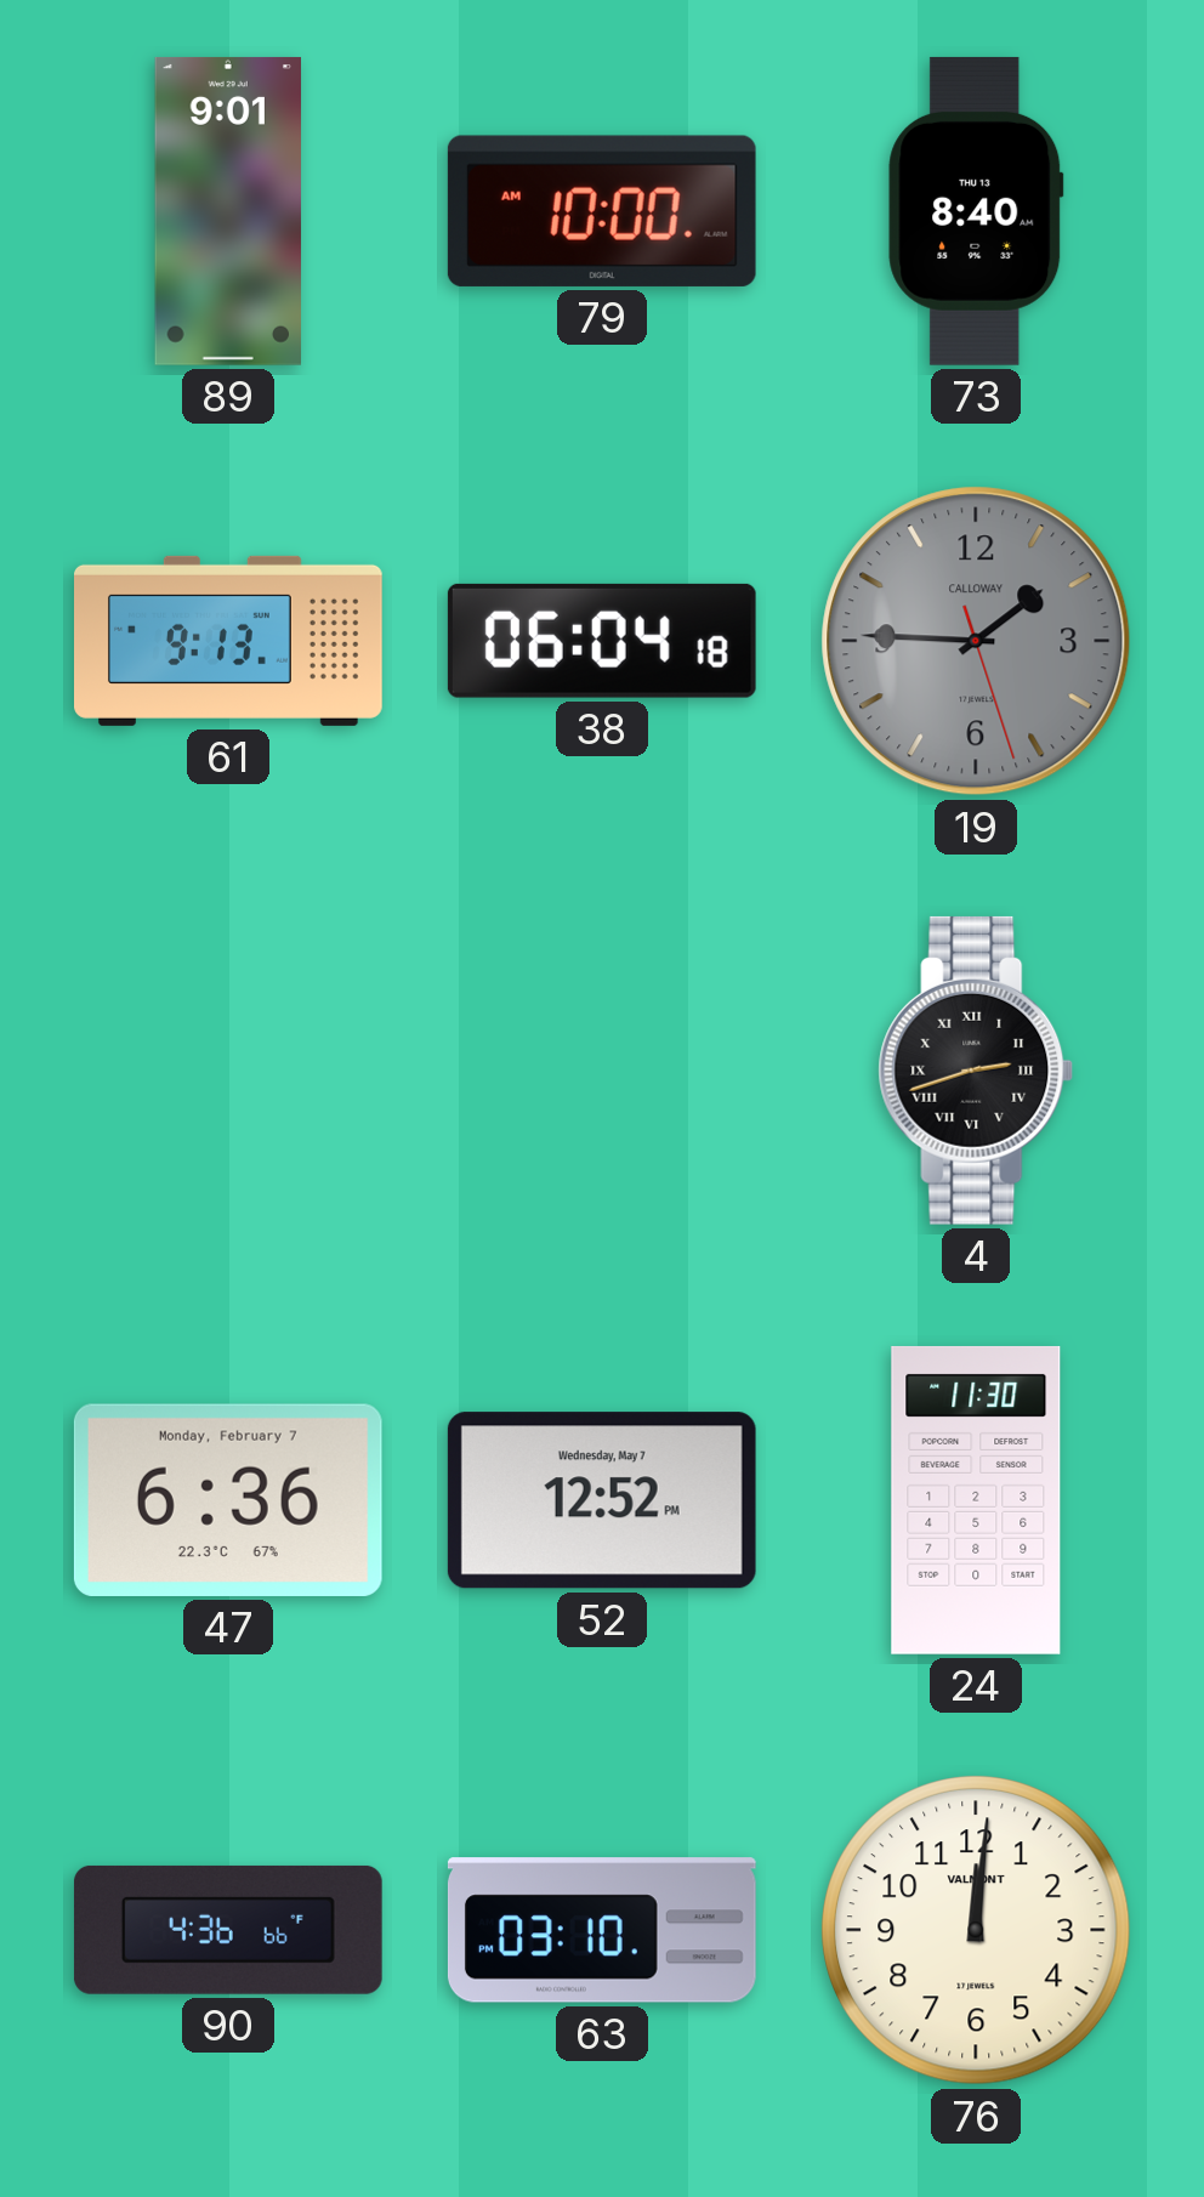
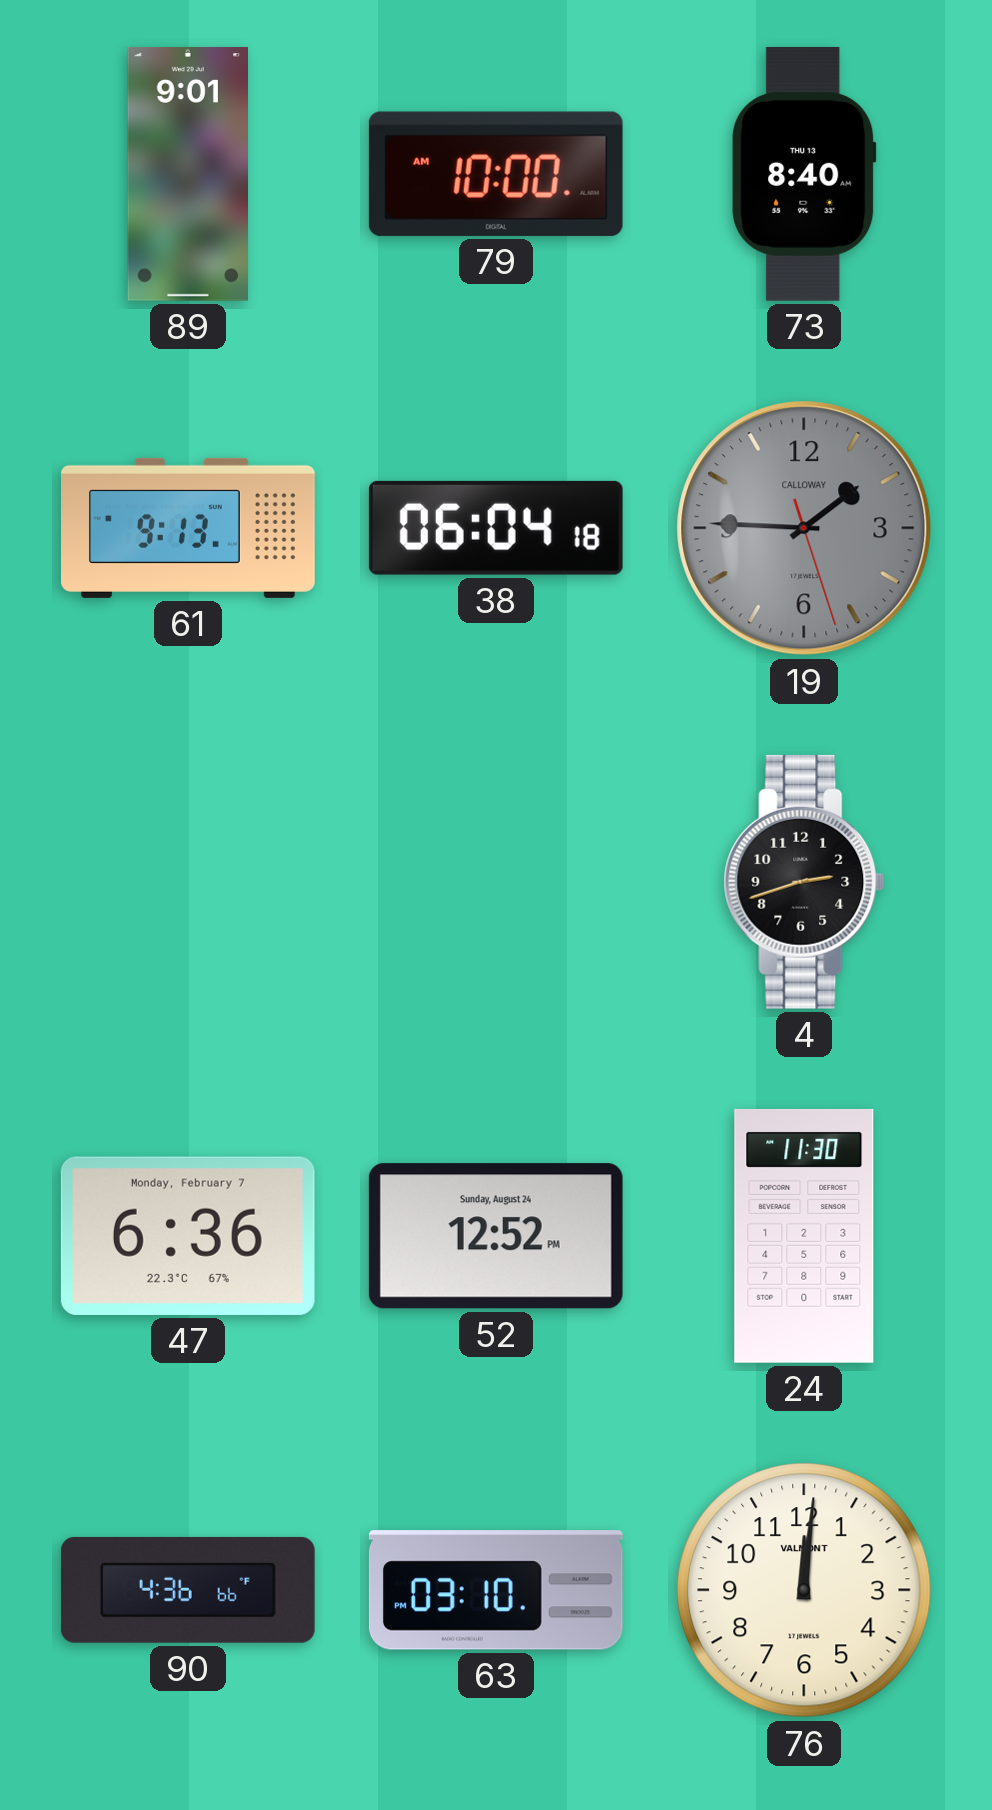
4 numerals: Roman -> Arabic
52 date: Wednesday, May 7 -> Sunday, August 24
